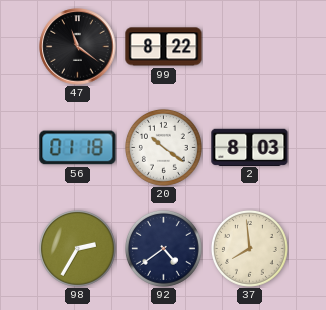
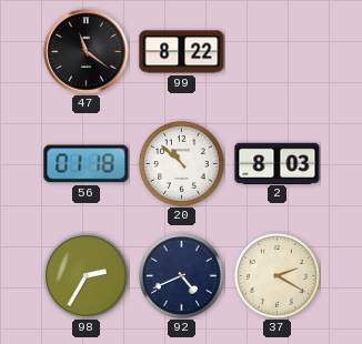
20: 10:21 -> 10:52
92: 4:39 -> 4:41
37: 7:59 -> 2:20
